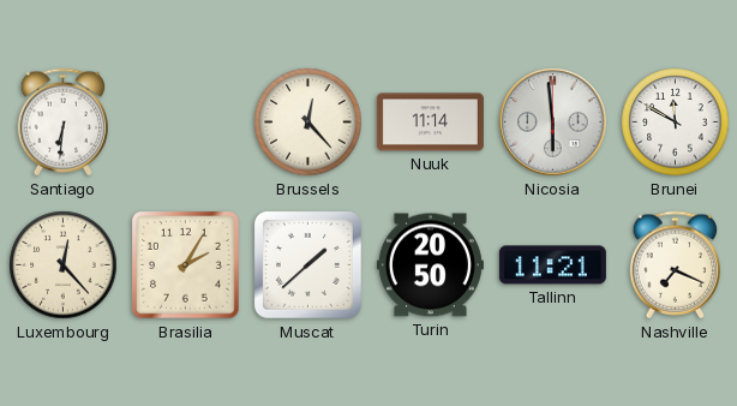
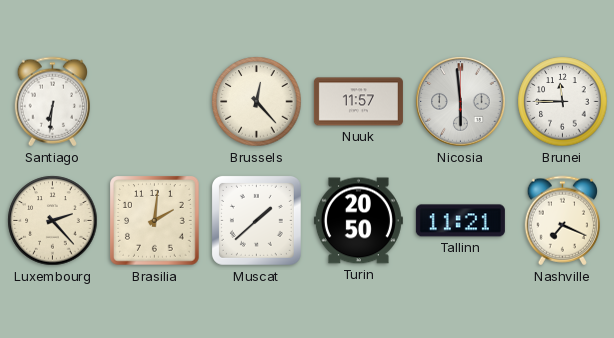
Nuuk: 11:14 -> 11:57
Brunei: 11:50 -> 11:45
Luxembourg: 12:23 -> 2:23
Brasilia: 2:05 -> 2:01
